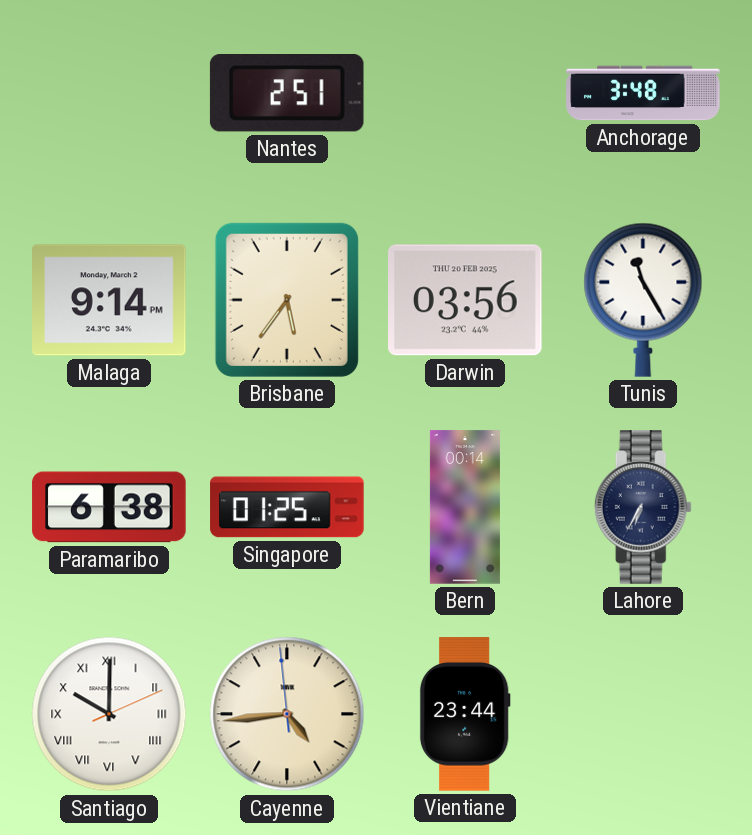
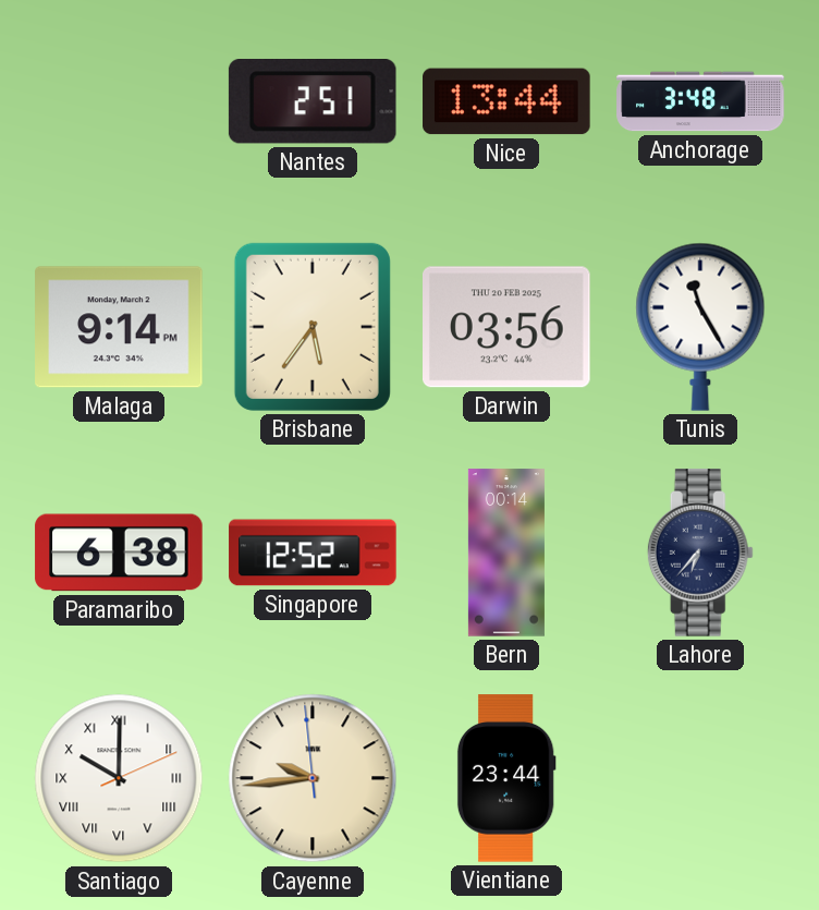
Nice: none -> 13:44
Singapore: 01:25 -> 12:52
Lahore: 6:35 -> 6:37
Cayenne: 4:43 -> 9:43
